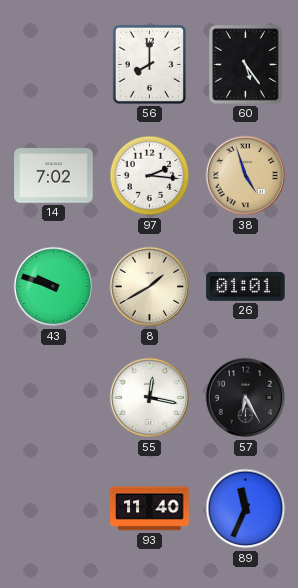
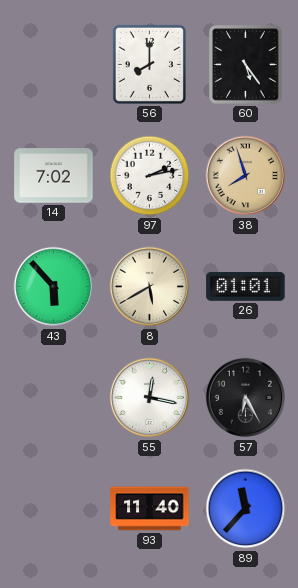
97: 2:16 -> 2:13
38: 4:57 -> 7:57
43: 9:48 -> 5:53
8: 1:40 -> 5:40
89: 11:34 -> 11:37
